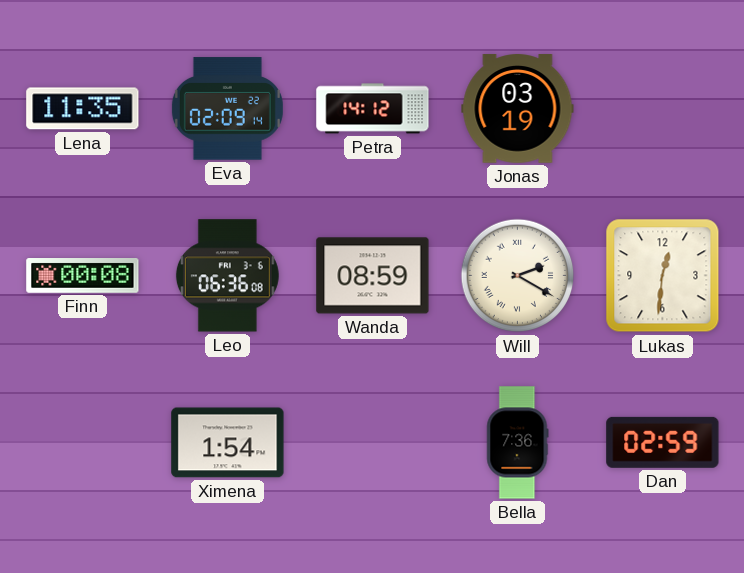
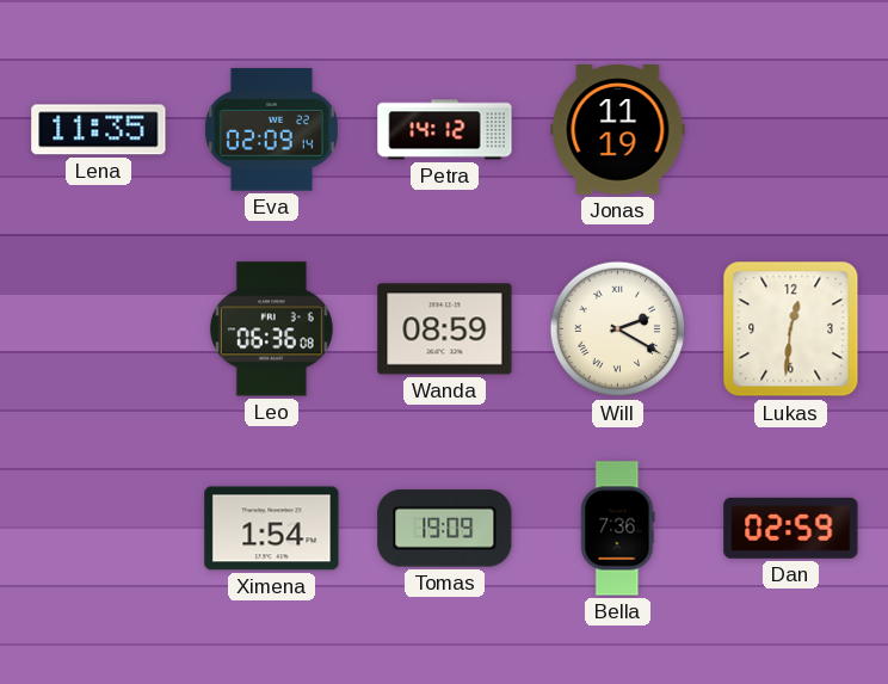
Jonas: 03:19 -> 11:19
Finn: 00:08 -> none
Tomas: none -> 19:09
